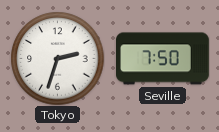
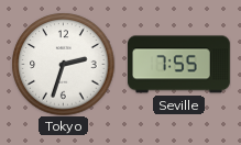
Seville: 7:50 -> 7:55
